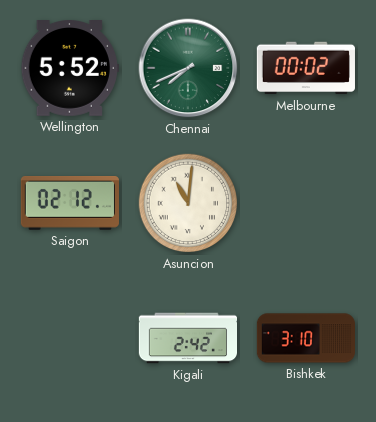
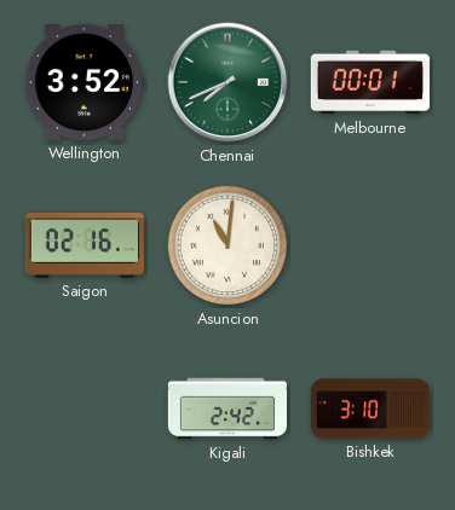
Wellington: 5:52 -> 3:52
Melbourne: 00:02 -> 00:01
Saigon: 02:12 -> 02:16
